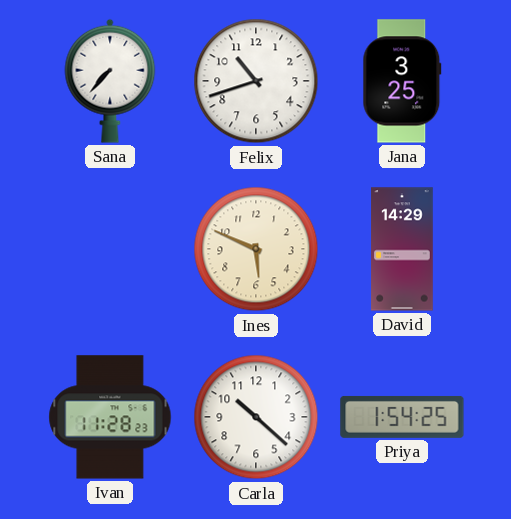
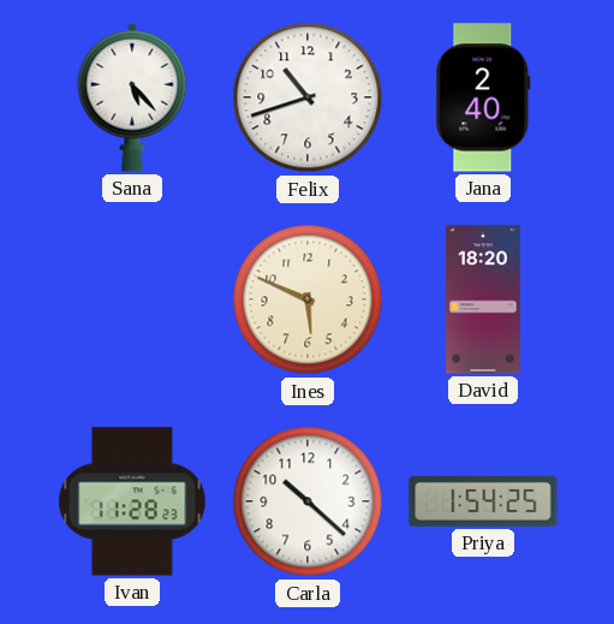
Sana: 7:37 -> 5:23
Jana: 3:25 -> 2:40
David: 14:29 -> 18:20
